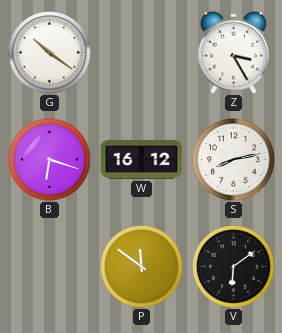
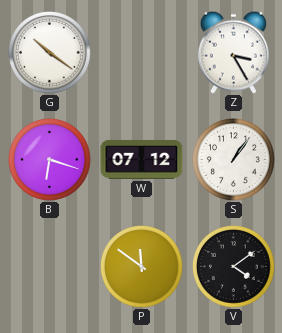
W: 16:12 -> 07:12
S: 8:13 -> 1:06
V: 6:09 -> 4:09
